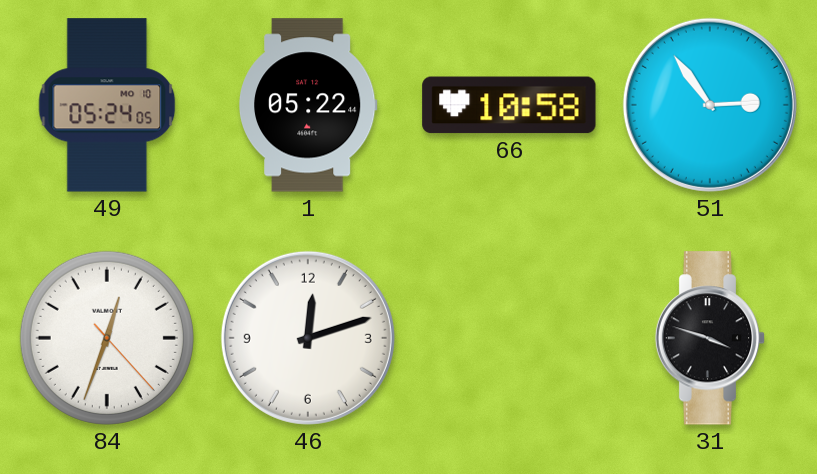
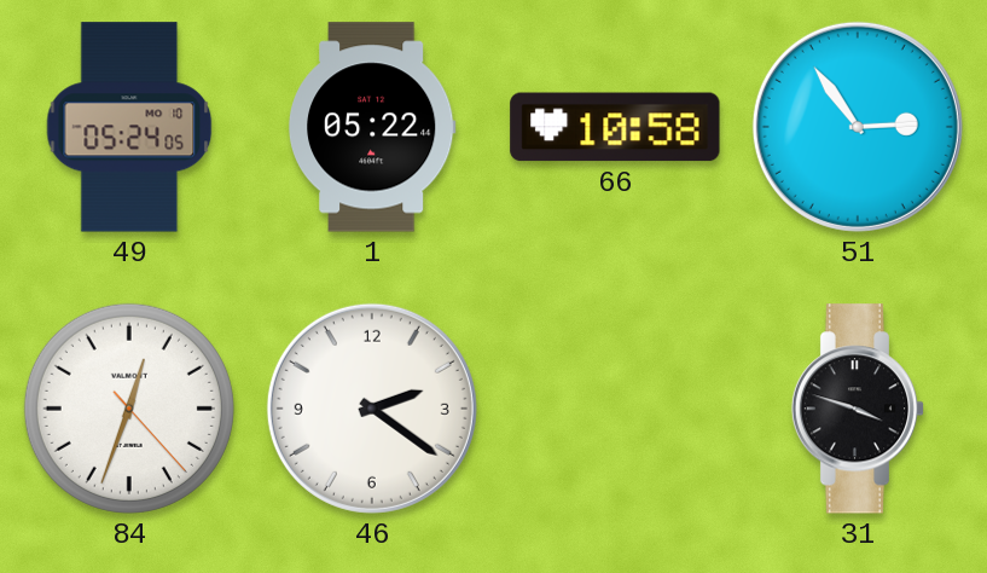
46: 12:12 -> 2:21
